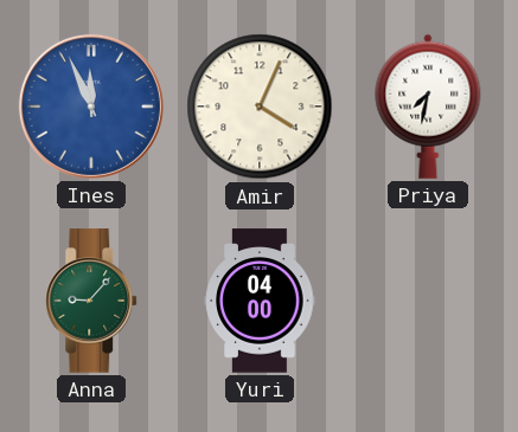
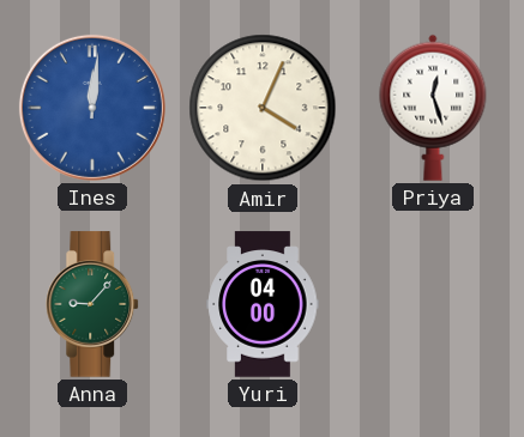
Ines: 11:56 -> 12:01
Priya: 7:32 -> 12:27
